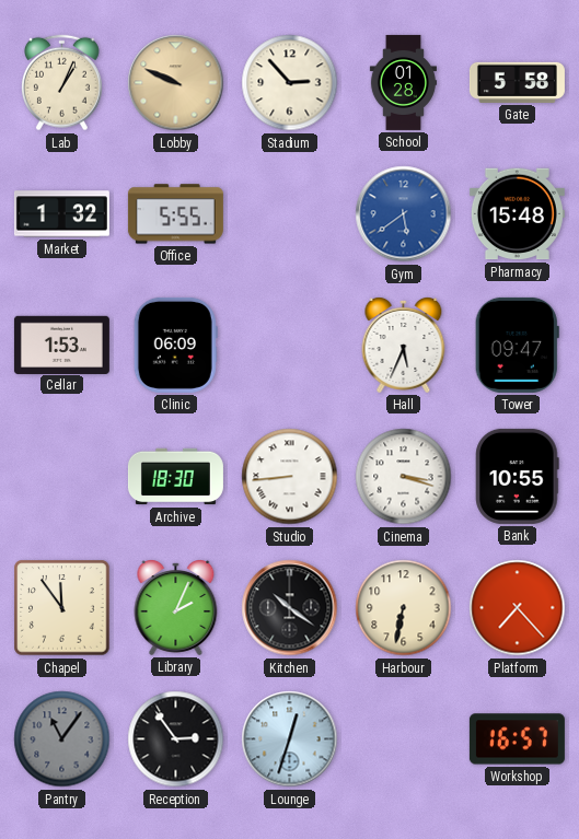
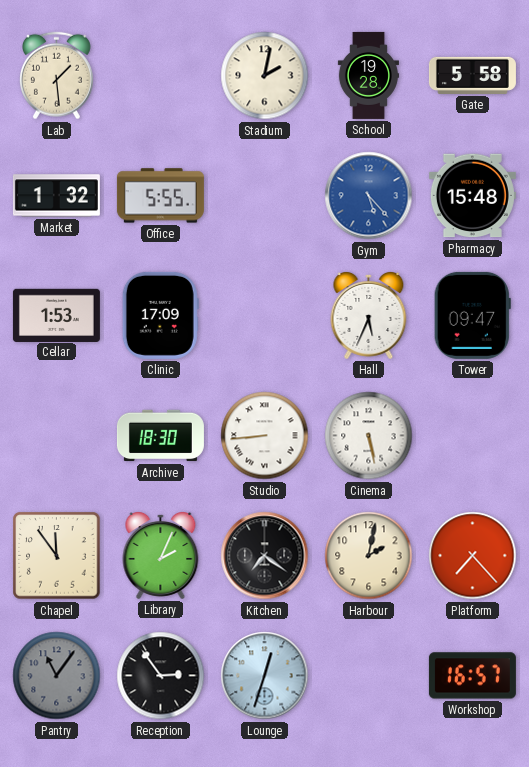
Lab: 1:04 -> 1:29
Lobby: 9:49 -> none
Stadium: 2:53 -> 2:02
School: 01:28 -> 19:28
Gym: 5:39 -> 5:23
Clinic: 06:09 -> 17:09
Cinema: 3:18 -> 5:28
Bank: 10:55 -> none
Kitchen: 10:21 -> 7:21
Harbour: 6:32 -> 2:02
